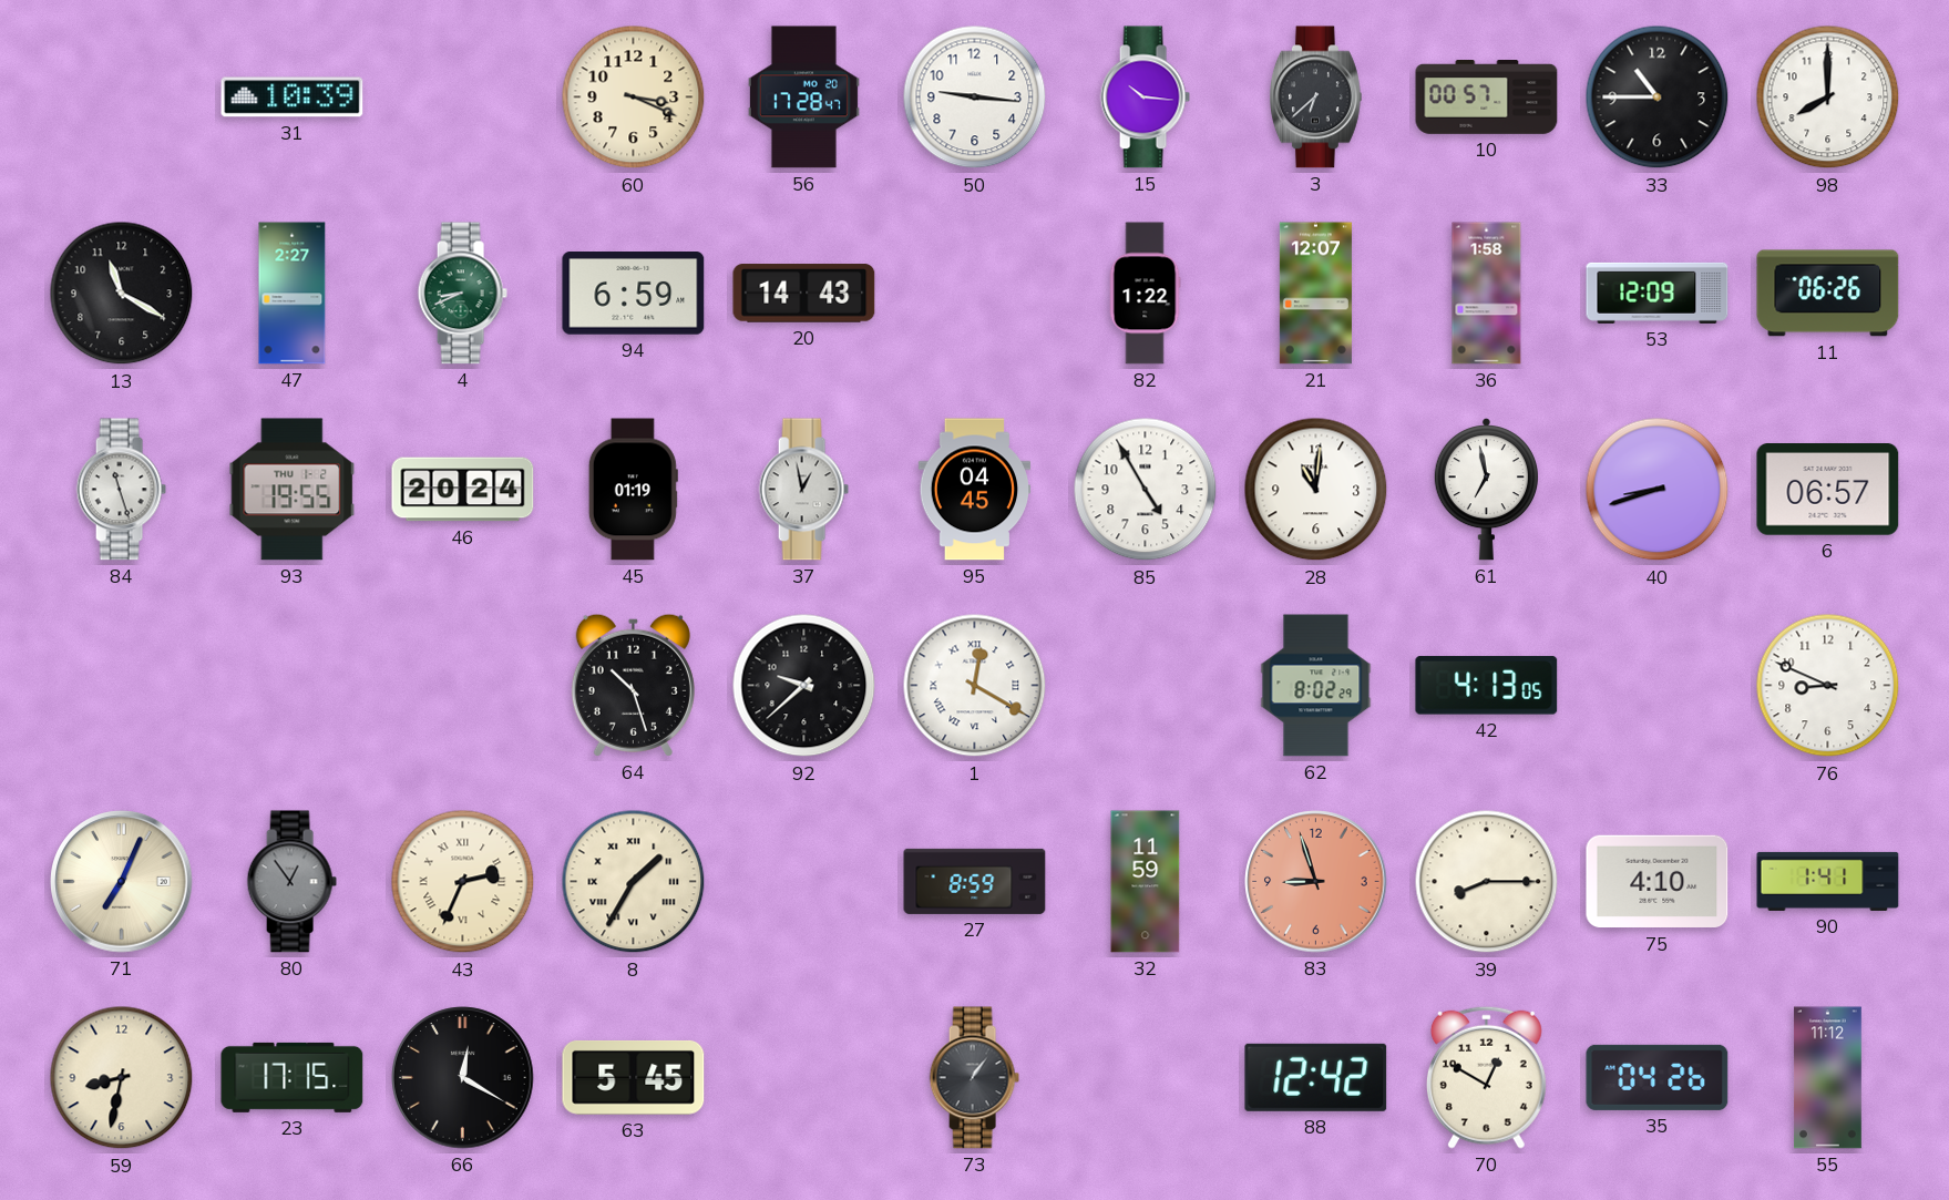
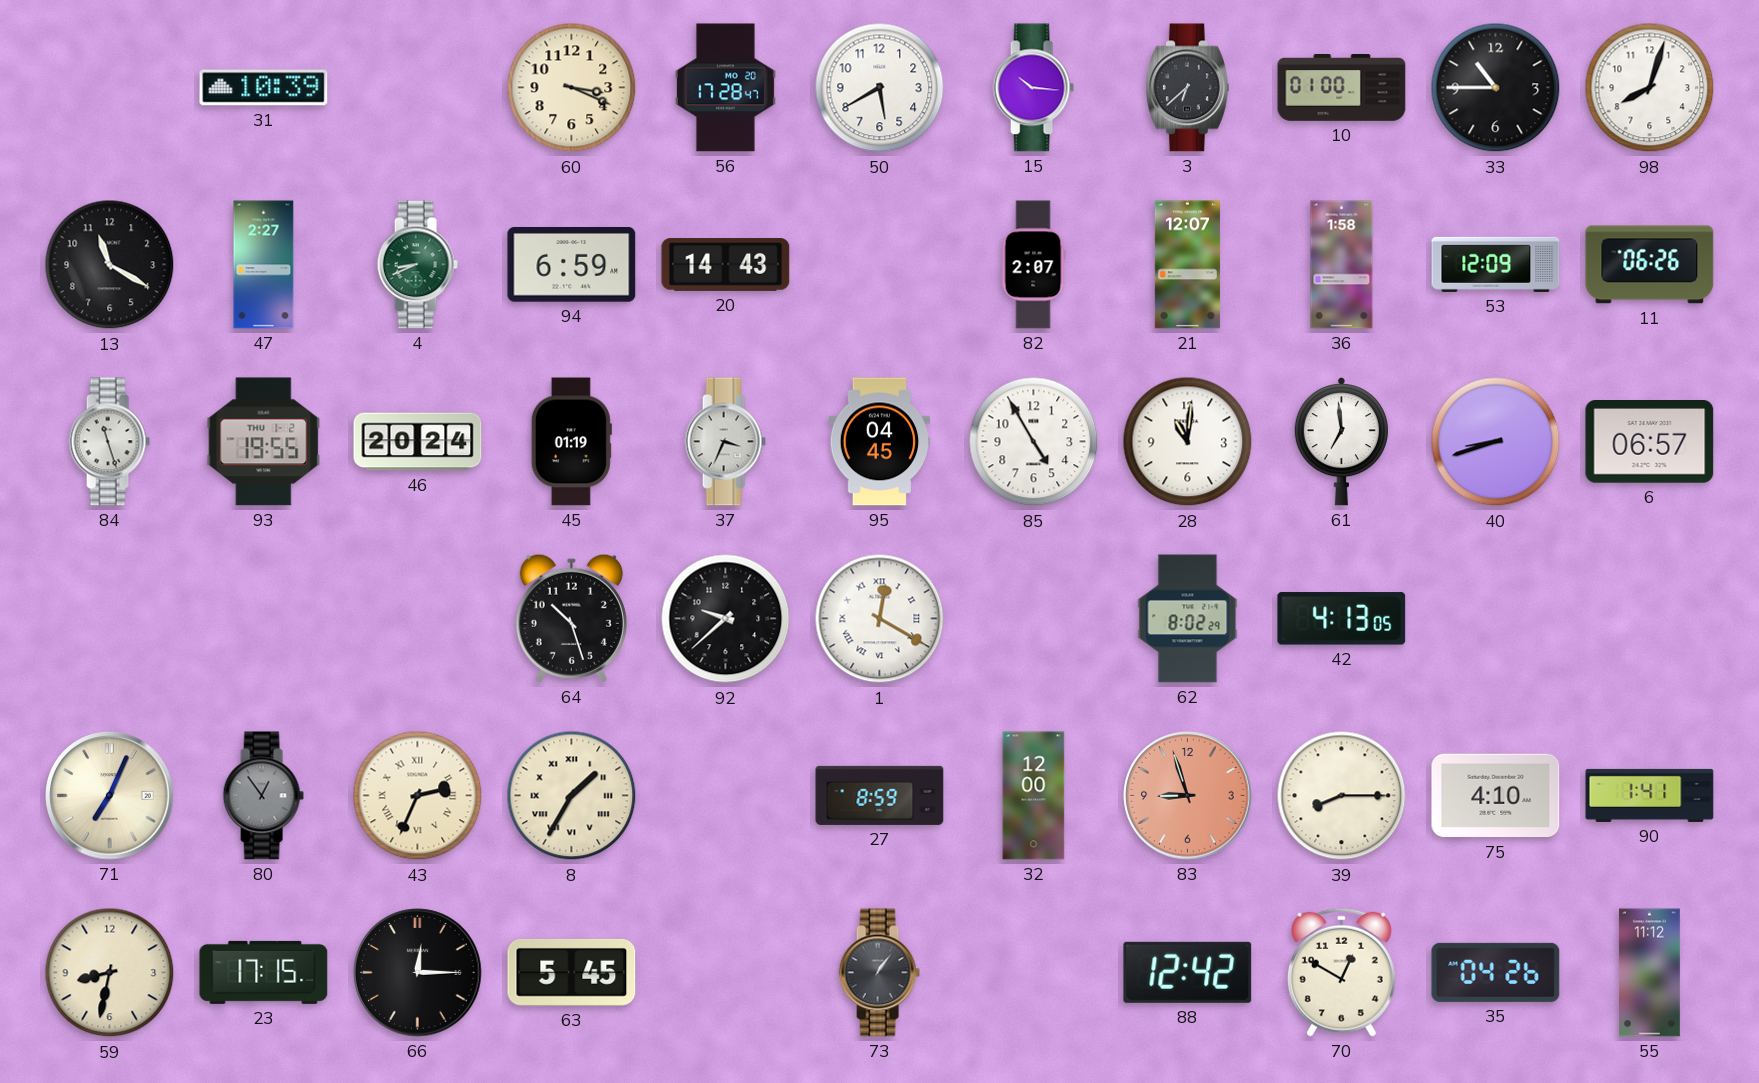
50: 9:16 -> 5:40
10: 00:57 -> 01:00
98: 8:00 -> 8:03
82: 1:22 -> 2:07
37: 12:58 -> 3:34
61: 6:58 -> 6:59
76: 8:49 -> none
32: 11:59 -> 12:00
66: 12:20 -> 12:15
